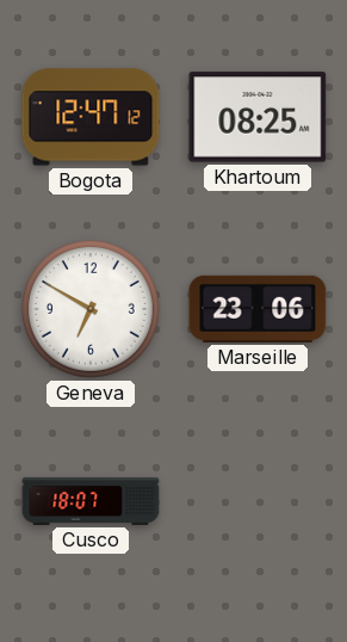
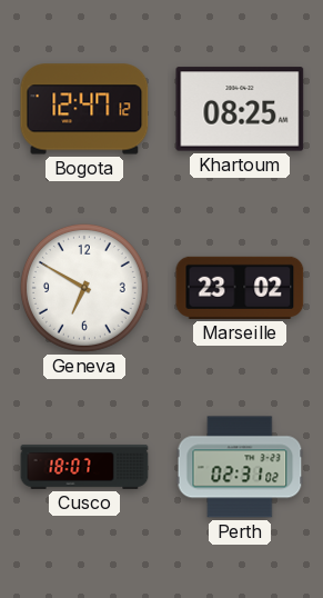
Marseille: 23:06 -> 23:02
Perth: none -> 02:31
